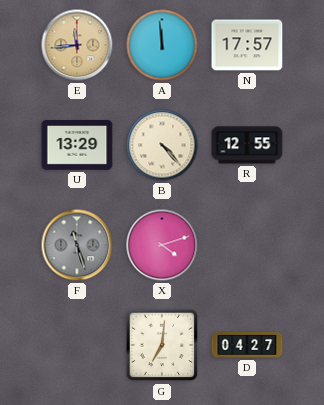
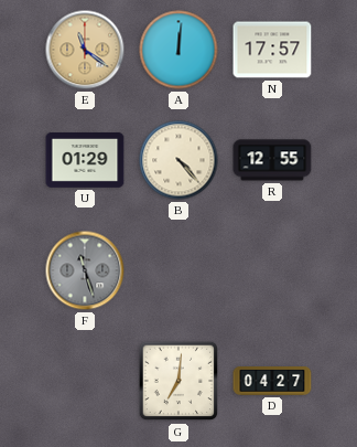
E: 11:44 -> 11:21
A: 11:59 -> 12:01
U: 13:29 -> 01:29
X: 4:12 -> none
